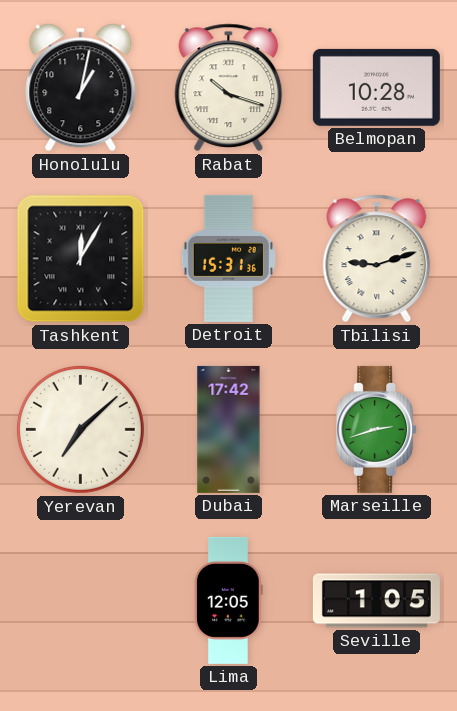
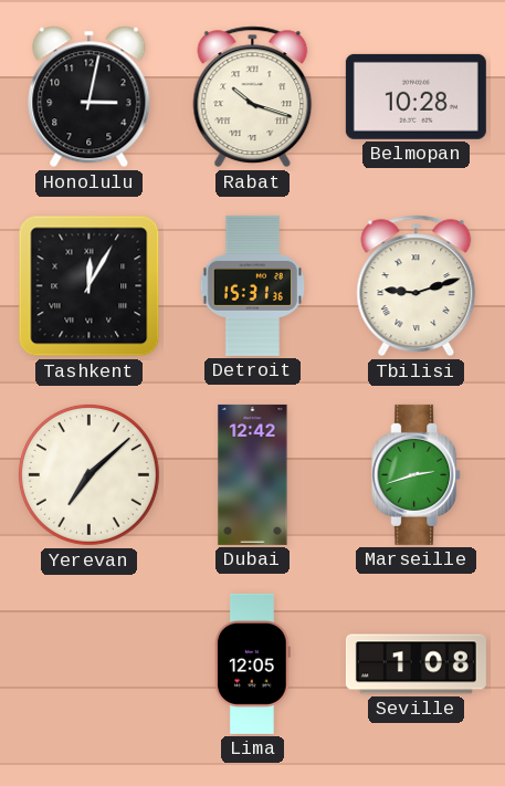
Honolulu: 1:02 -> 3:02
Dubai: 17:42 -> 12:42
Seville: 1:05 -> 1:08
